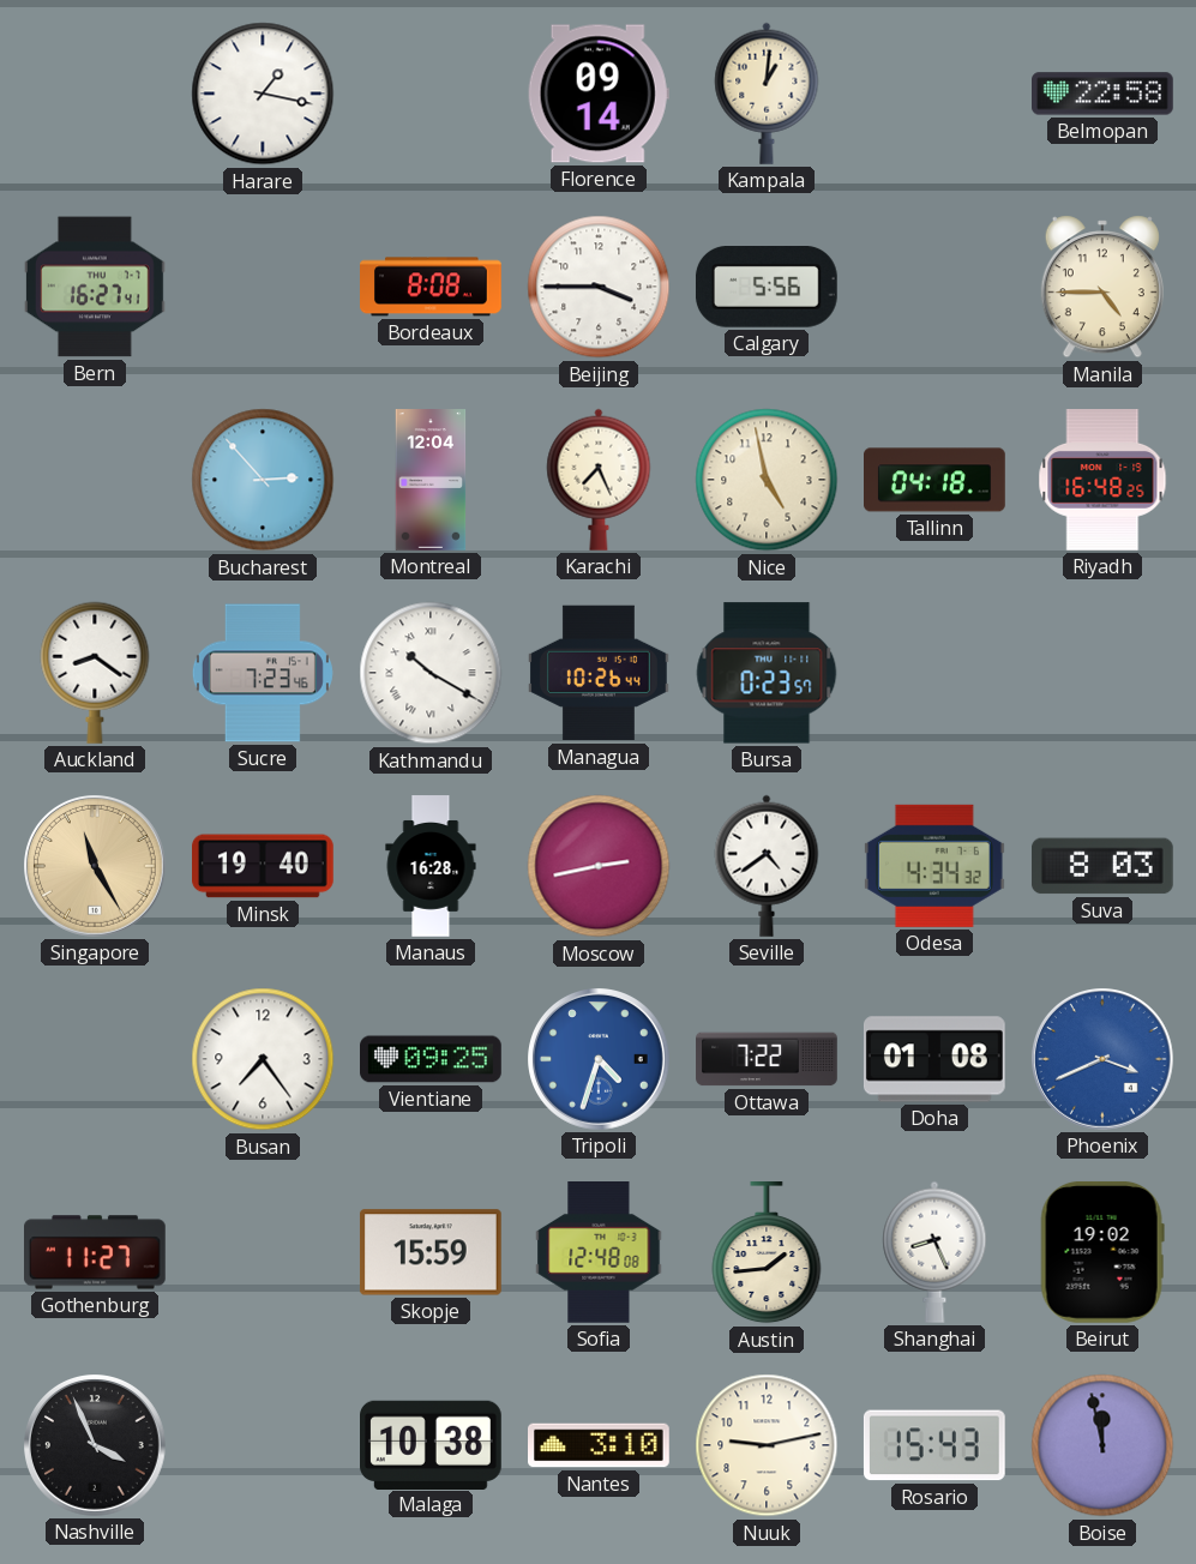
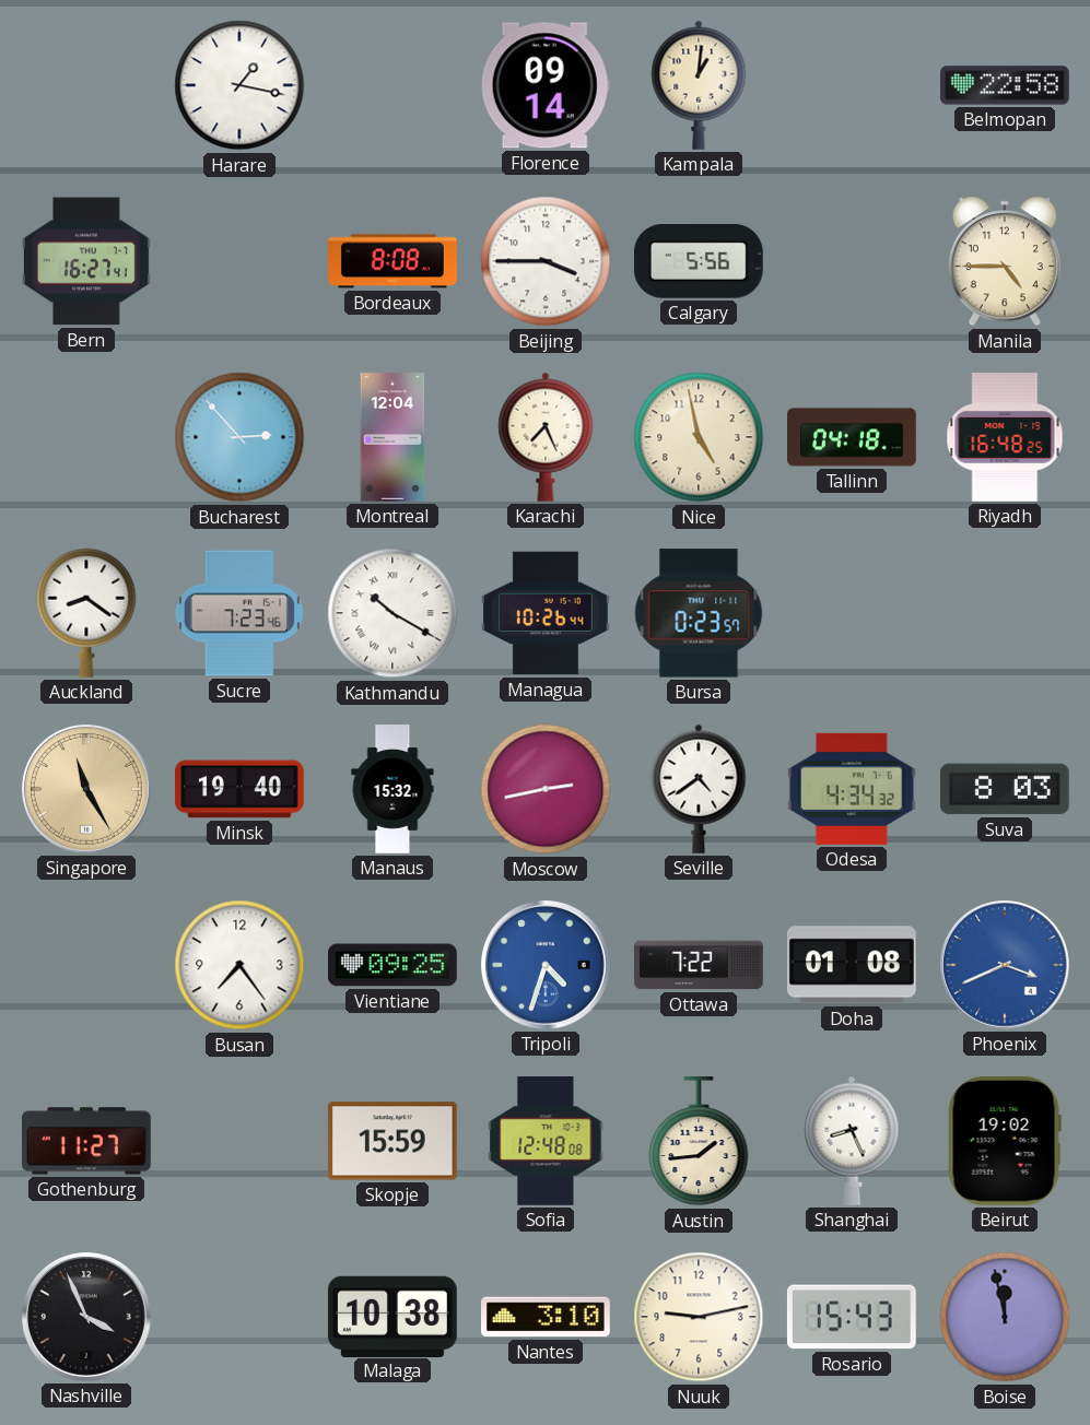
Manaus: 16:28 -> 15:32
